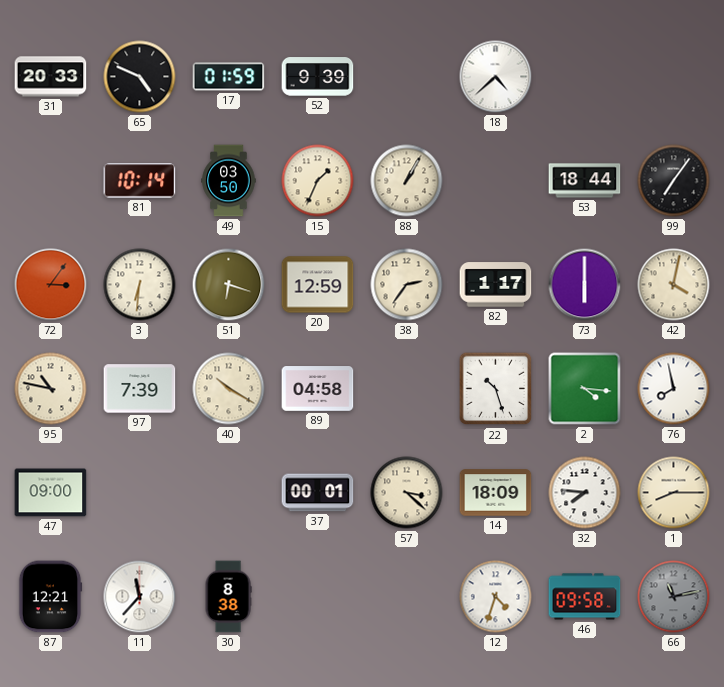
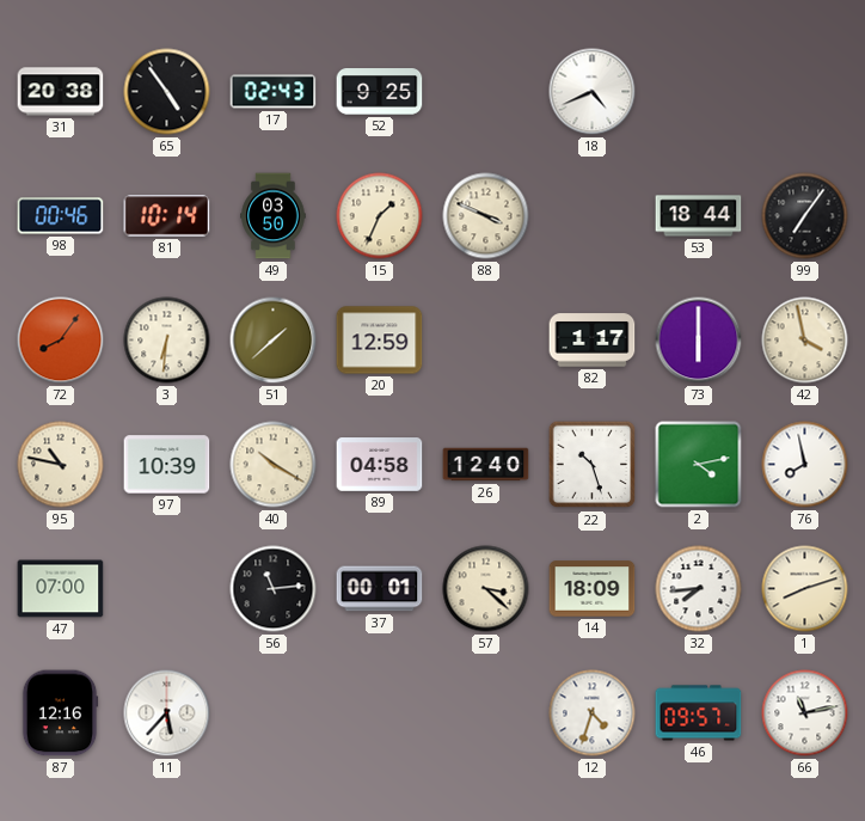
31: 20:33 -> 20:38
65: 4:49 -> 4:54
17: 01:59 -> 02:43
52: 9:39 -> 9:25
18: 4:38 -> 4:41
98: none -> 00:46
88: 1:05 -> 3:49
72: 3:06 -> 8:06
51: 6:18 -> 1:38
38: 2:36 -> none
42: 4:02 -> 3:58
97: 7:39 -> 10:39
26: none -> 12:40
2: 4:16 -> 4:13
47: 09:00 -> 07:00
56: none -> 11:14
32: 7:46 -> 7:44
1: 8:15 -> 8:12
87: 12:21 -> 12:16
11: 11:37 -> 5:37
30: 8:38 -> none
46: 09:58 -> 09:57
66 dial: grey -> white
